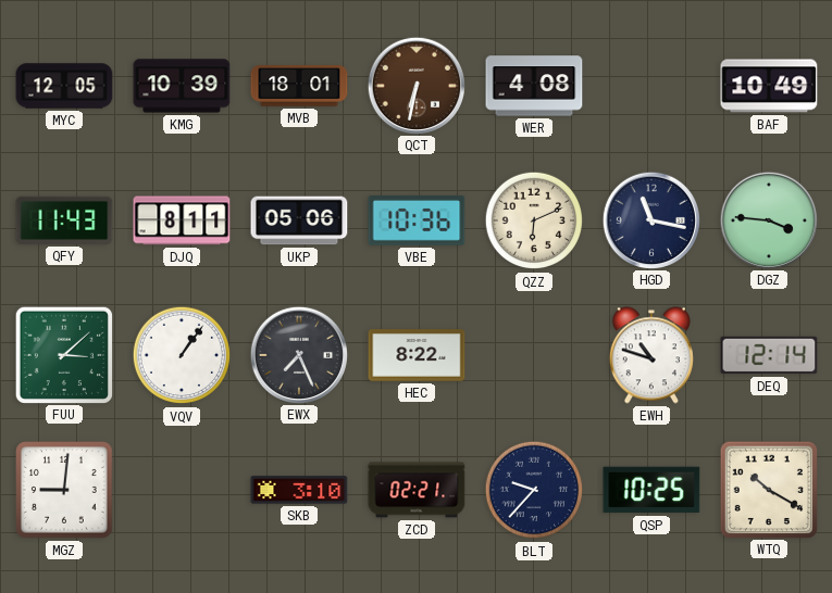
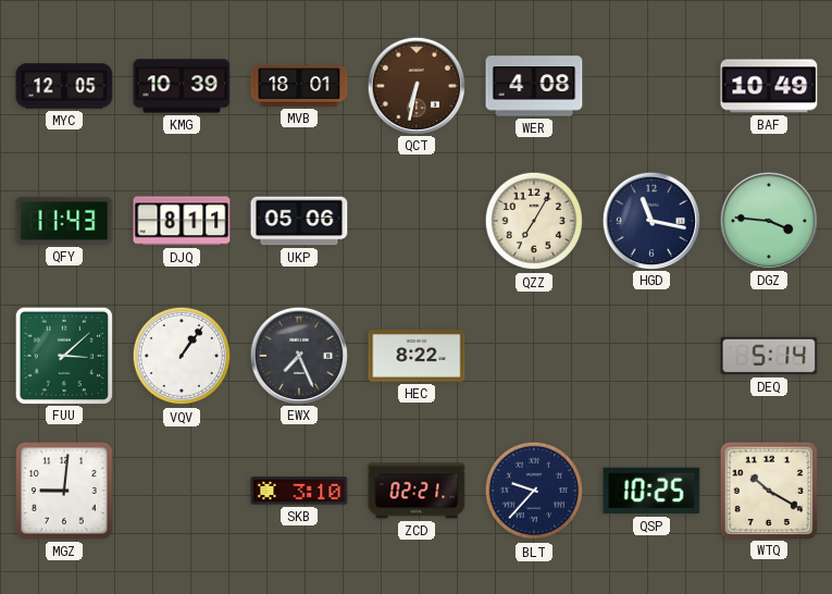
VBE: 10:36 -> none
QZZ: 6:11 -> 7:05
EWH: 10:48 -> none
DEQ: 12:14 -> 5:14
